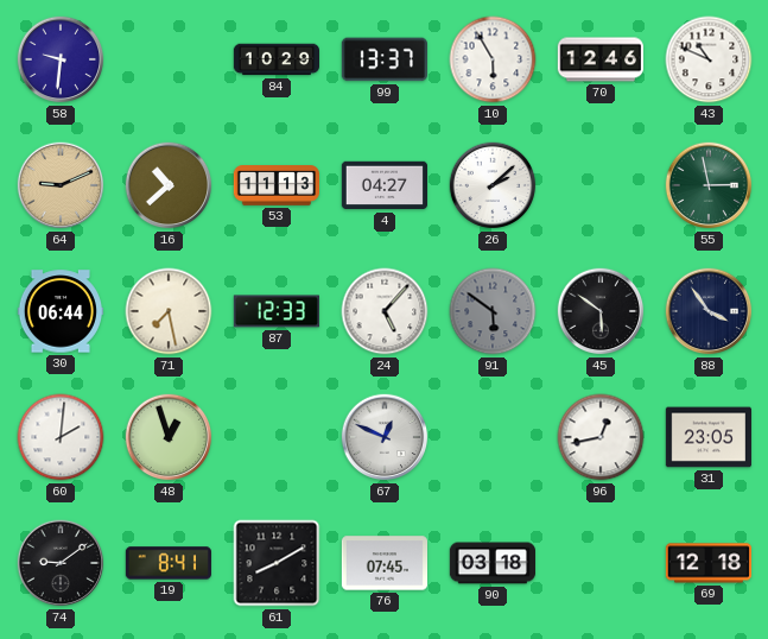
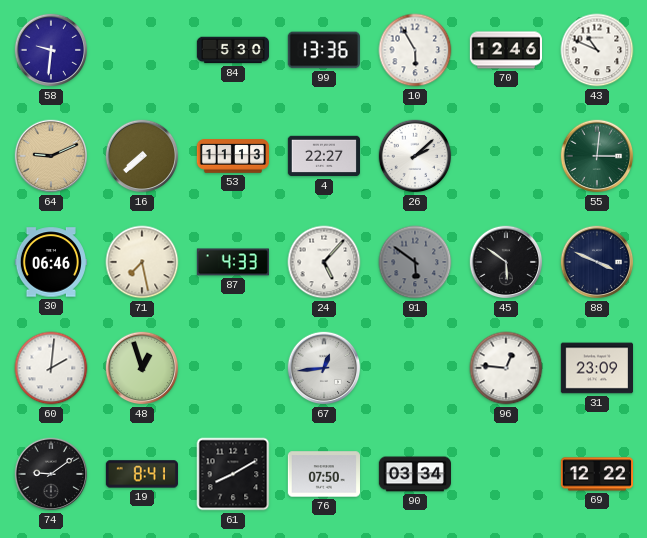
84: 10:29 -> 5:30
99: 13:37 -> 13:36
16: 10:38 -> 7:38
4: 04:27 -> 22:27
55: 2:58 -> 3:01
30: 06:44 -> 06:46
87: 12:33 -> 4:33
88: 3:54 -> 3:49
67: 12:49 -> 12:44
96: 12:43 -> 12:46
31: 23:05 -> 23:09
76: 07:45 -> 07:50
90: 03:18 -> 03:34
69: 12:18 -> 12:22
